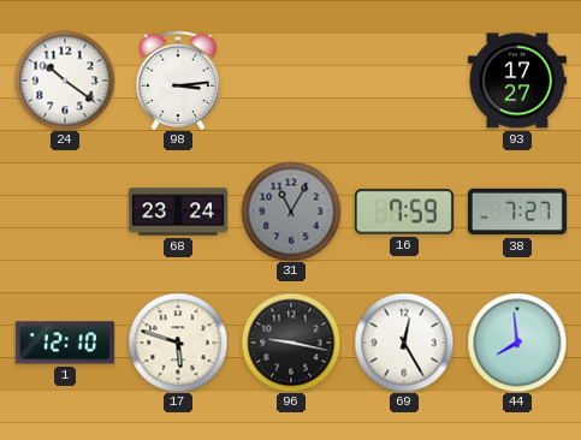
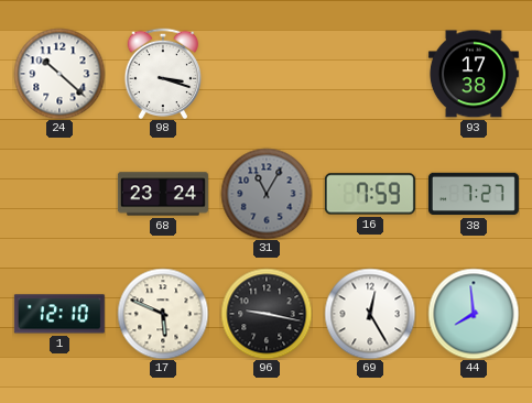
24: 10:21 -> 10:22
98: 3:14 -> 3:18
93: 17:27 -> 17:38
17: 5:48 -> 5:49
